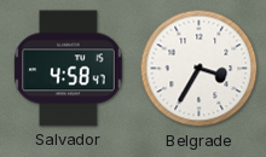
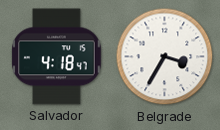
Salvador: 4:58 -> 4:18
